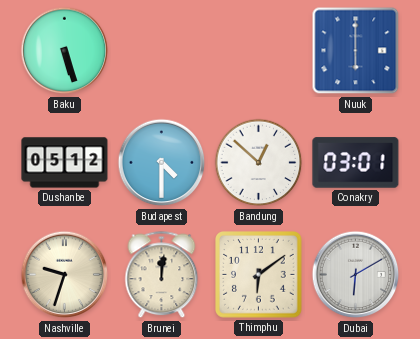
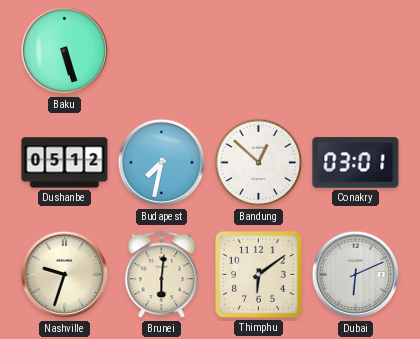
Nuuk: 6:00 -> none
Budapest: 4:30 -> 7:32
Brunei: 12:01 -> 6:01
Dubai: 6:10 -> 6:11
